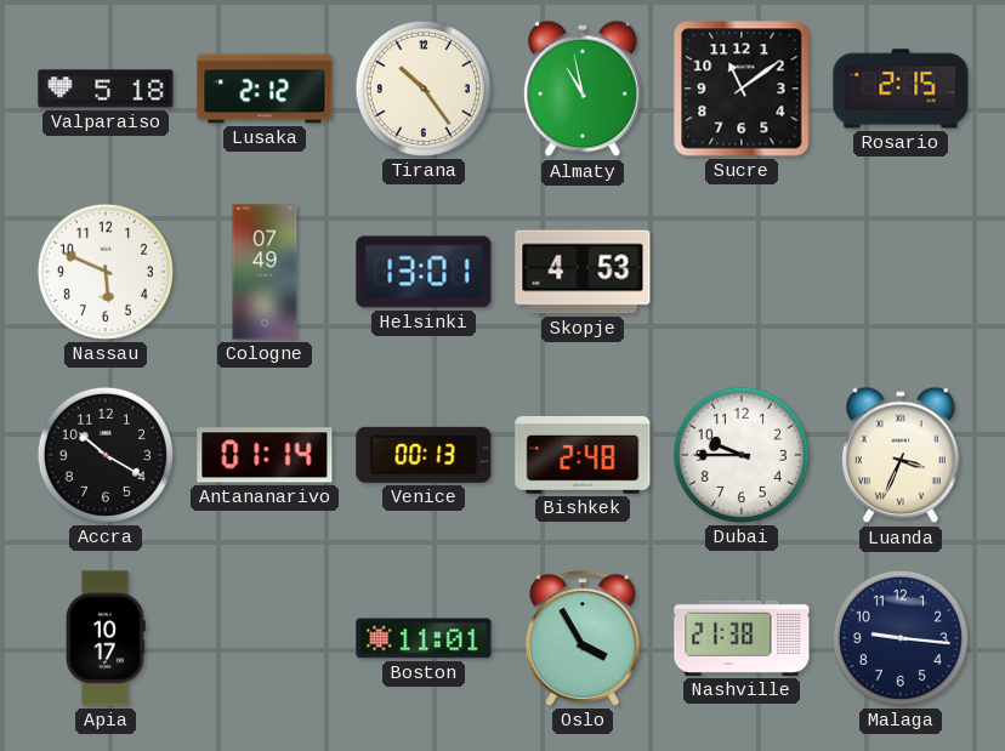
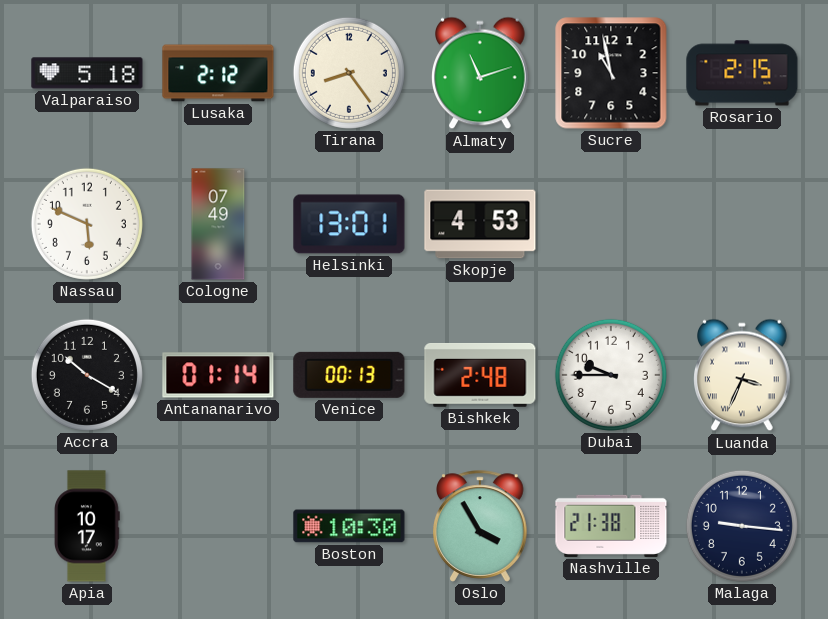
Tirana: 10:24 -> 8:24
Almaty: 10:58 -> 11:12
Sucre: 11:09 -> 10:58
Boston: 11:01 -> 10:30
